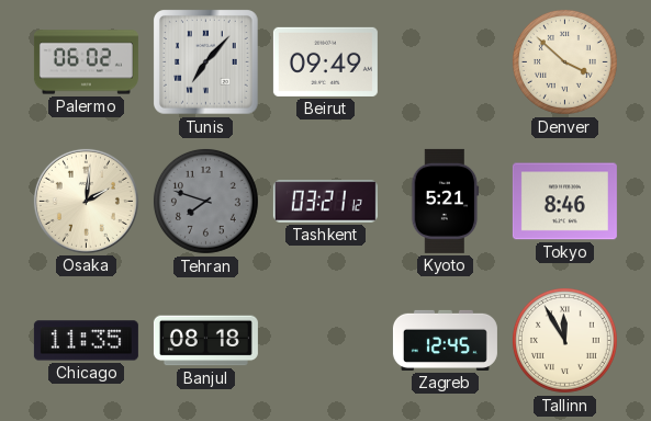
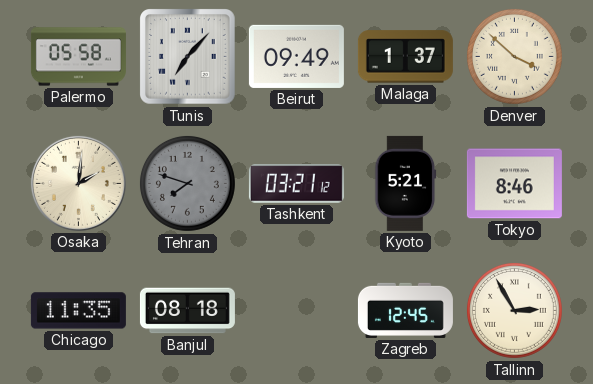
Palermo: 06:02 -> 05:58
Malaga: none -> 1:37
Tallinn: 11:55 -> 2:55
